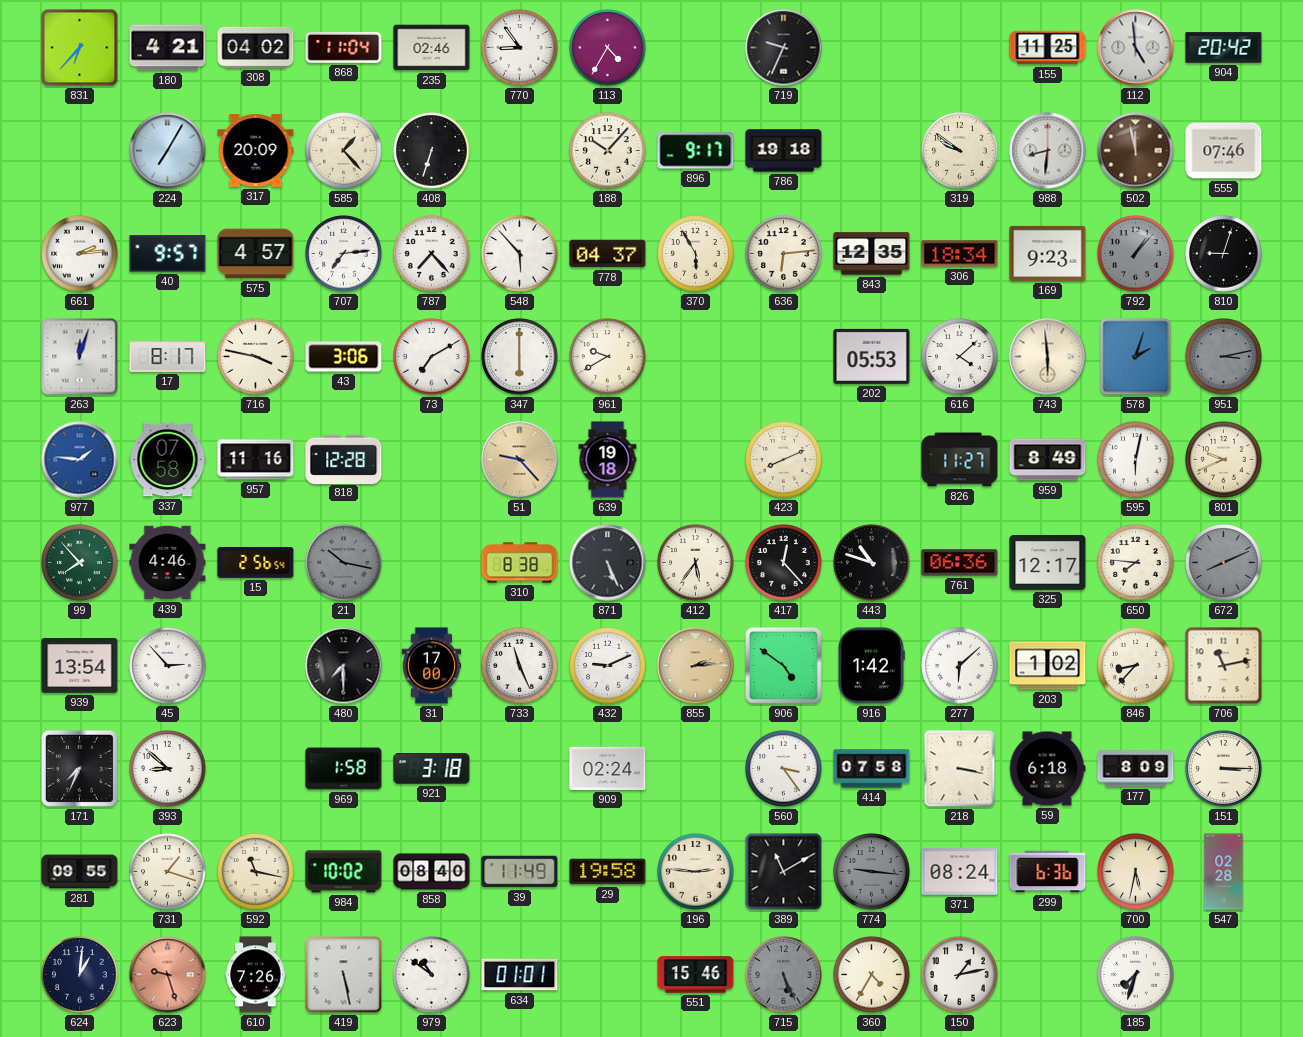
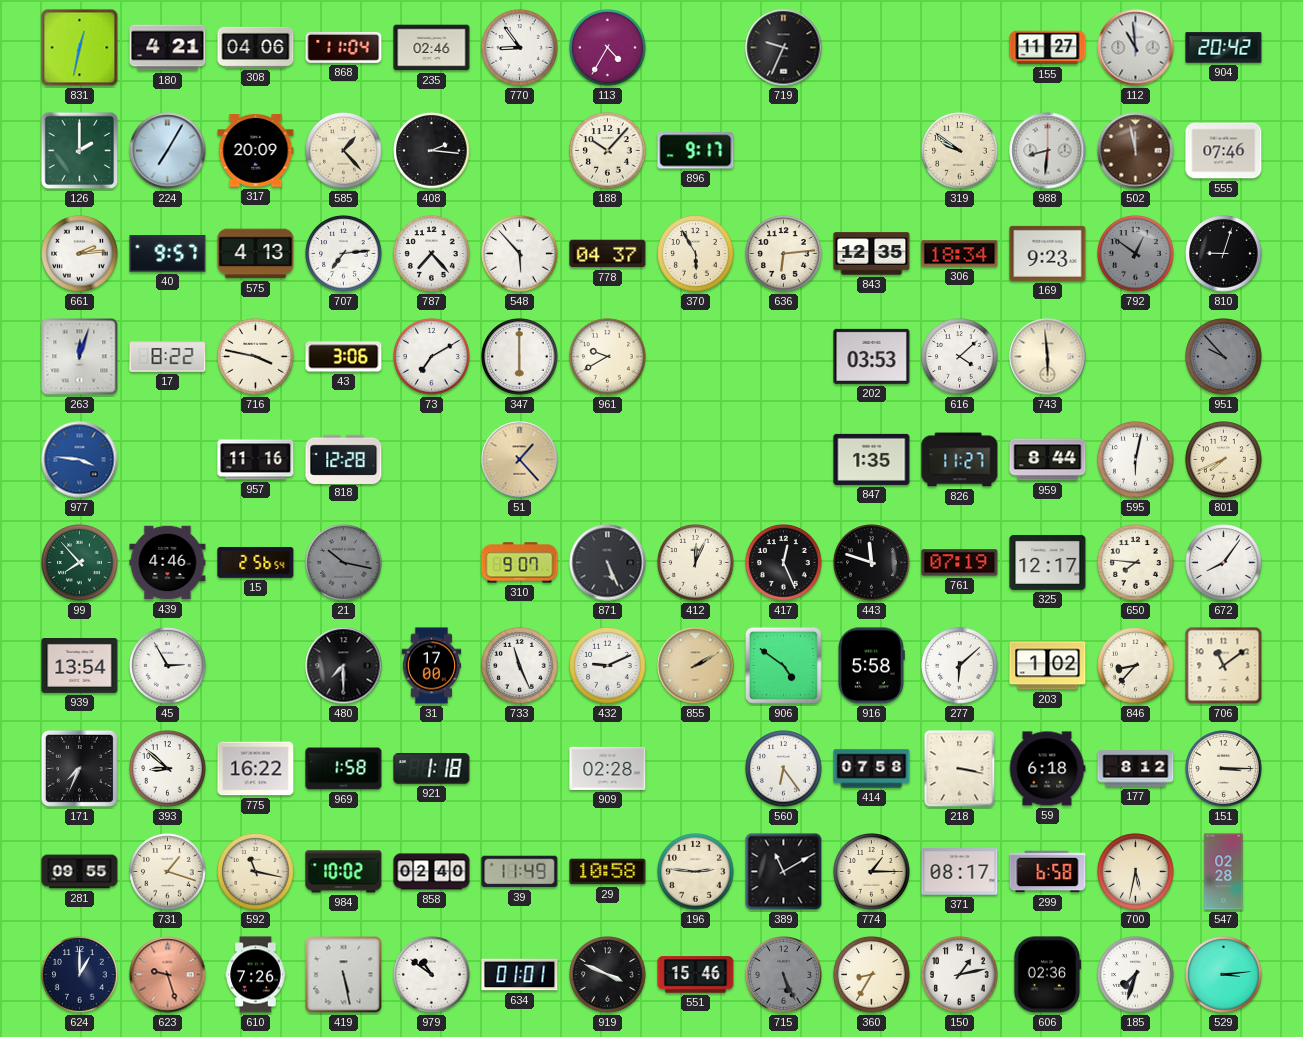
831: 6:37 -> 12:32
308: 04:02 -> 04:06
155: 11:25 -> 11:27
112: 4:59 -> 10:59
126: none -> 2:00
408: 6:33 -> 2:16
786: 19:18 -> none
575: 4:57 -> 4:13
792: 1:07 -> 12:51
17: 8:17 -> 8:22
202: 05:53 -> 03:53
578: 2:03 -> none
951: 3:13 -> 9:53
977: 1:46 -> 3:46
337: 07:58 -> none
51: 9:23 -> 1:23
639: 19:18 -> none
423: 8:11 -> none
847: none -> 1:35
959: 8:49 -> 8:44
801: 9:41 -> 7:41
310: 8:38 -> 9:07
412: 5:36 -> 12:04
417: 12:23 -> 12:26
443: 10:48 -> 11:48
761: 06:36 -> 07:19
672: 8:11 -> 8:06
672 dial: grey -> white
45: 2:53 -> 2:55
855: 2:14 -> 2:10
916: 1:42 -> 5:58
706: 11:13 -> 11:09
775: none -> 16:22
921: 3:18 -> 1:18
909: 02:24 -> 02:28
560: 3:24 -> 6:24
177: 8:09 -> 8:12
858: 08:40 -> 02:40
29: 19:58 -> 10:58
774: 9:16 -> 1:15
774 dial: grey -> cream
371: 08:24 -> 08:17
299: 6:36 -> 6:58
624: 1:01 -> 1:00
919: none -> 3:49
360: 4:35 -> 8:35
606: none -> 02:36
529: none -> 3:14
